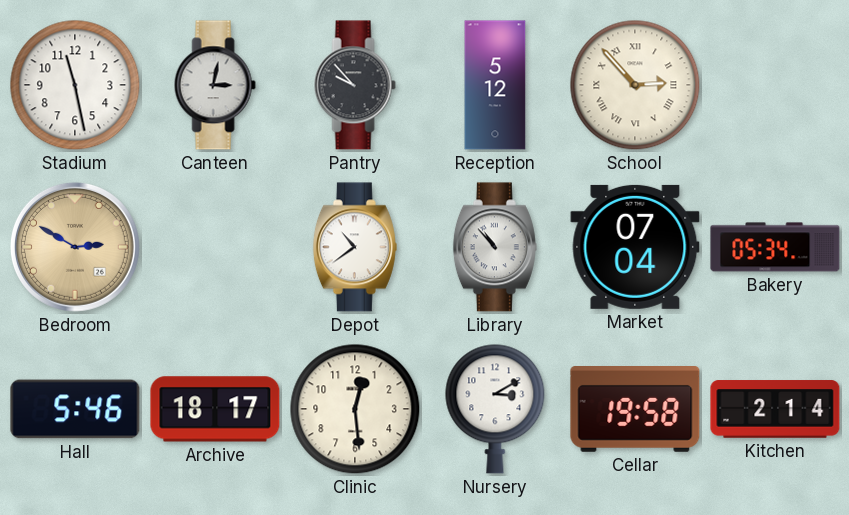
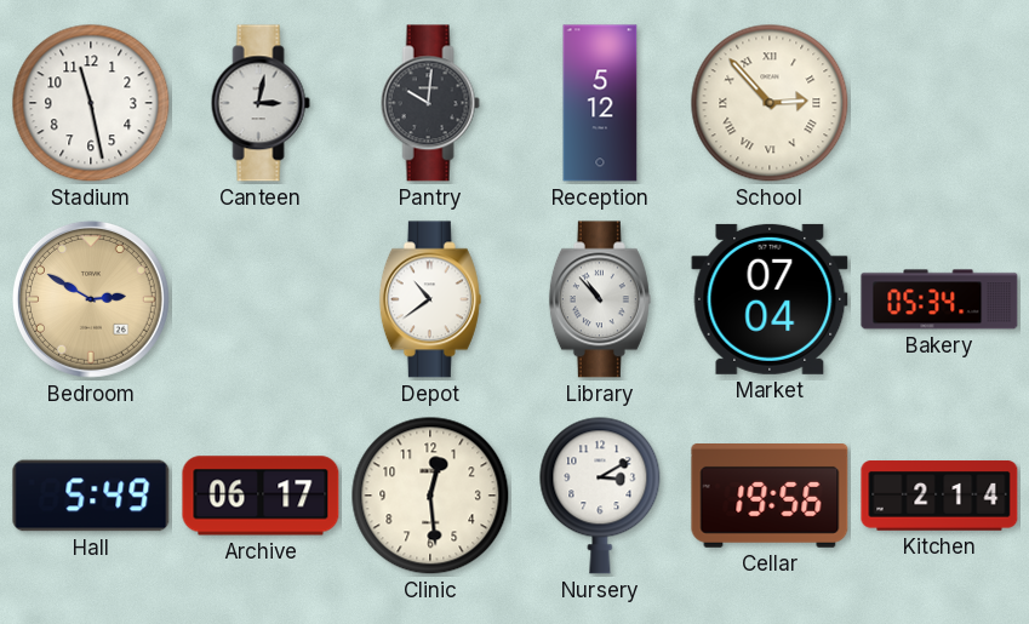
Pantry: 9:53 -> 10:01
Hall: 5:46 -> 5:49
Archive: 18:17 -> 06:17
Cellar: 19:58 -> 19:56
